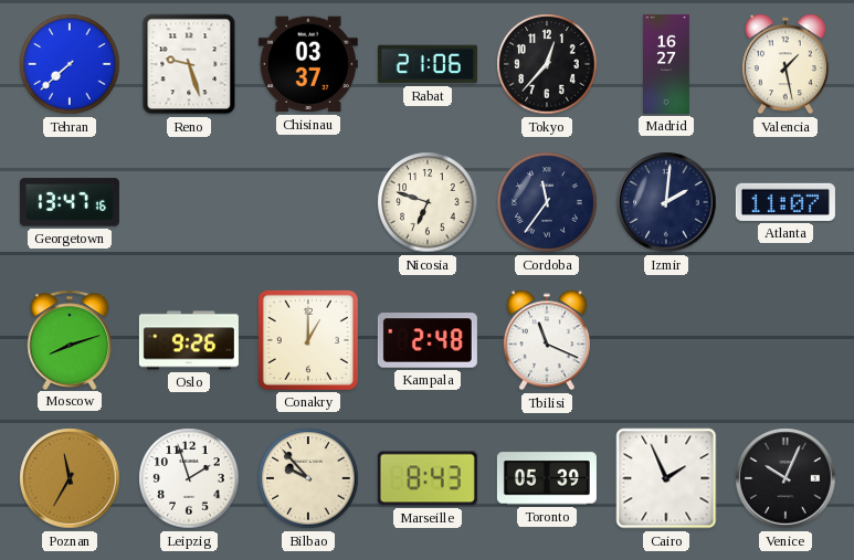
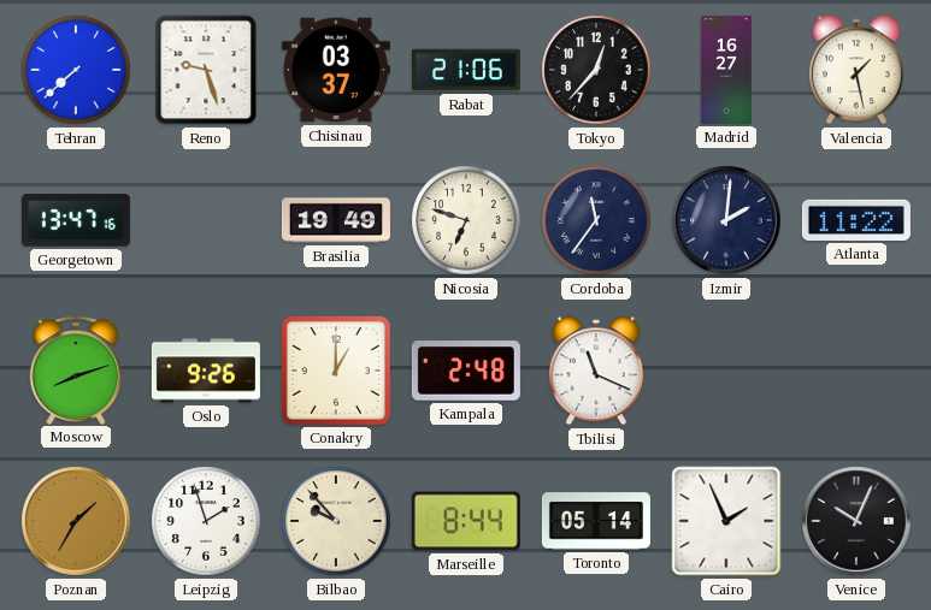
Brasilia: none -> 19:49
Atlanta: 11:07 -> 11:22
Poznan: 11:35 -> 1:35
Marseille: 8:43 -> 8:44
Toronto: 05:39 -> 05:14
